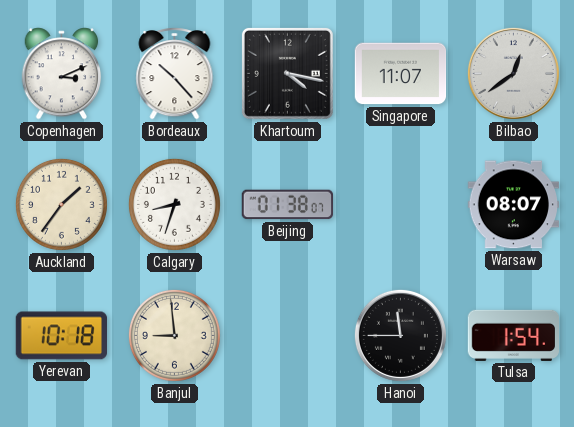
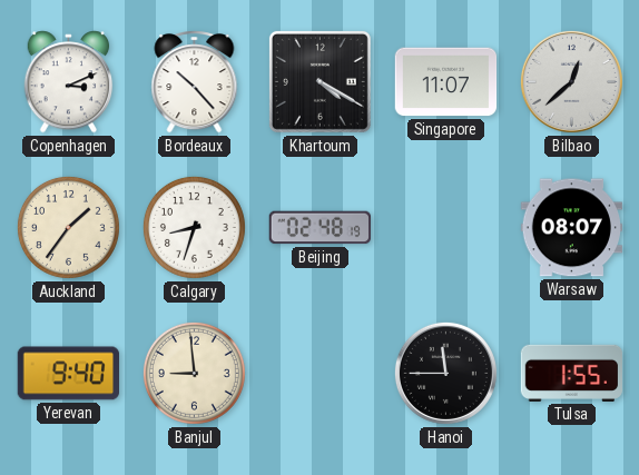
Khartoum: 4:17 -> 4:20
Bilbao: 12:39 -> 12:38
Beijing: 01:38 -> 02:48
Yerevan: 10:18 -> 9:40
Tulsa: 1:54 -> 1:55
